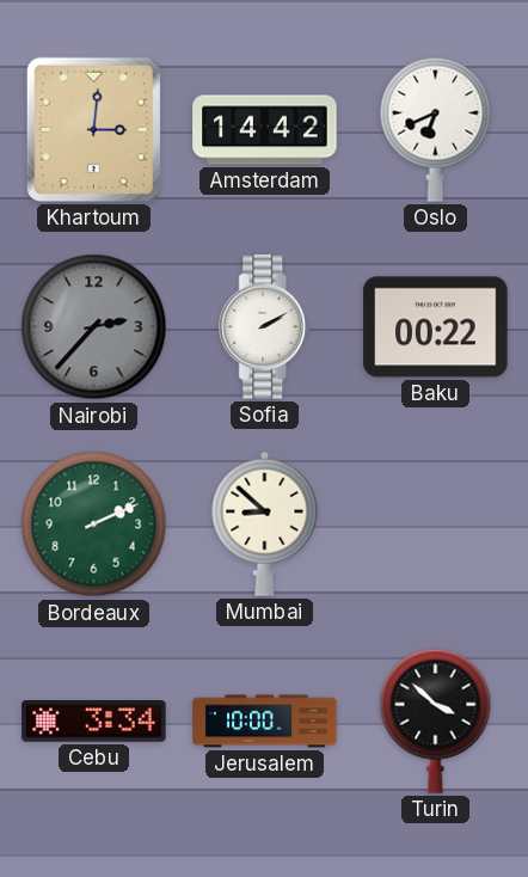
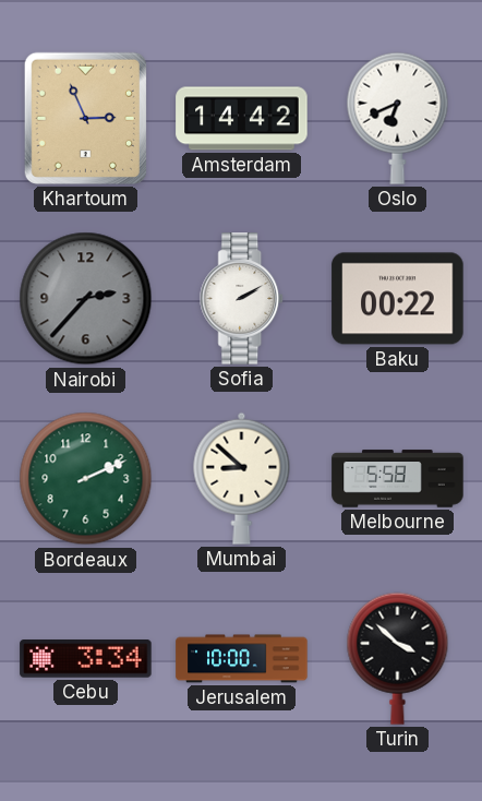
Khartoum: 3:01 -> 2:56
Melbourne: none -> 5:58
